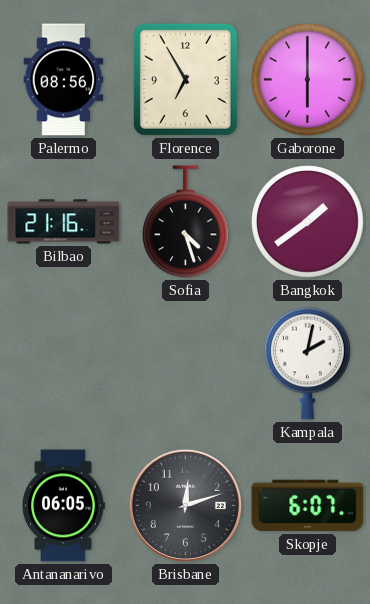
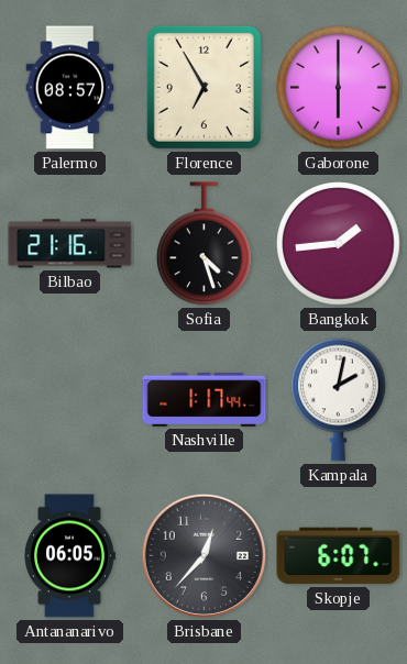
Palermo: 08:56 -> 08:57
Bangkok: 1:39 -> 1:44
Nashville: none -> 1:17
Brisbane: 12:12 -> 12:37
